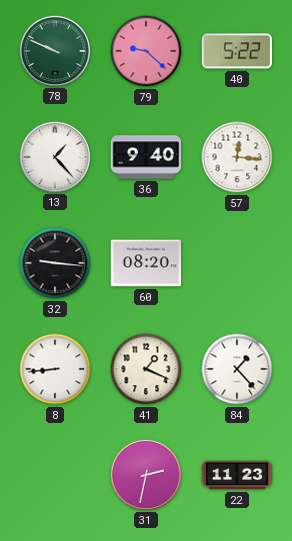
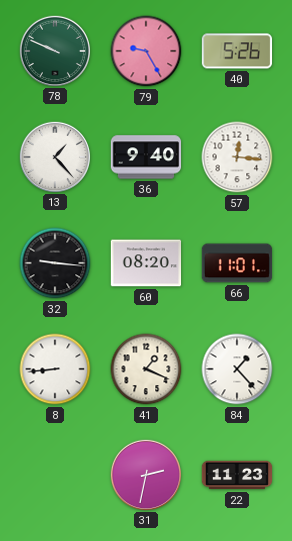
79: 9:22 -> 9:25
40: 5:22 -> 5:26
66: none -> 11:01
